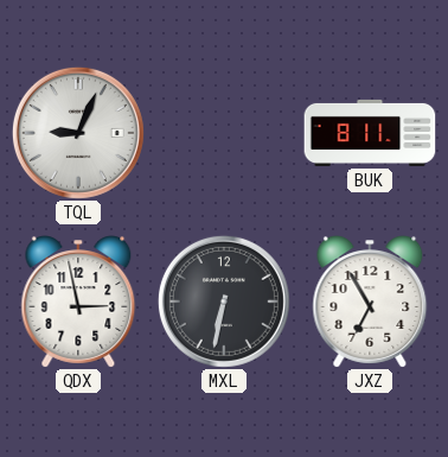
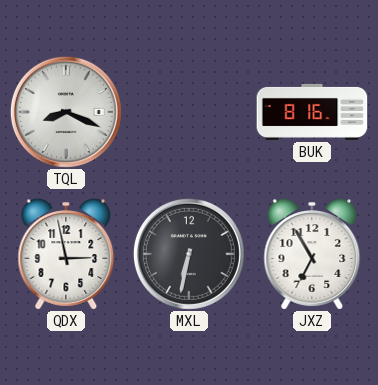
TQL: 9:04 -> 8:19
BUK: 8:11 -> 8:16
